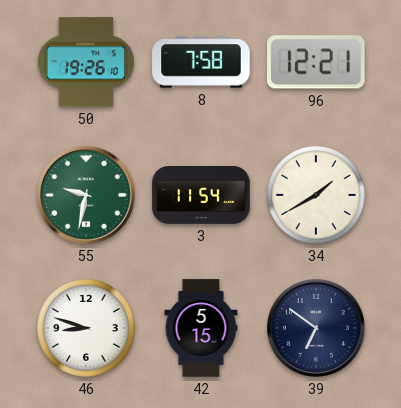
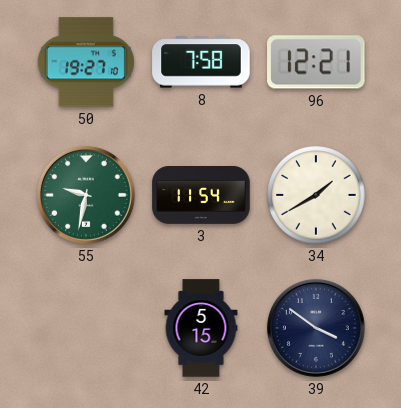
50: 19:26 -> 19:27
46: 8:48 -> none
39: 6:51 -> 3:51
